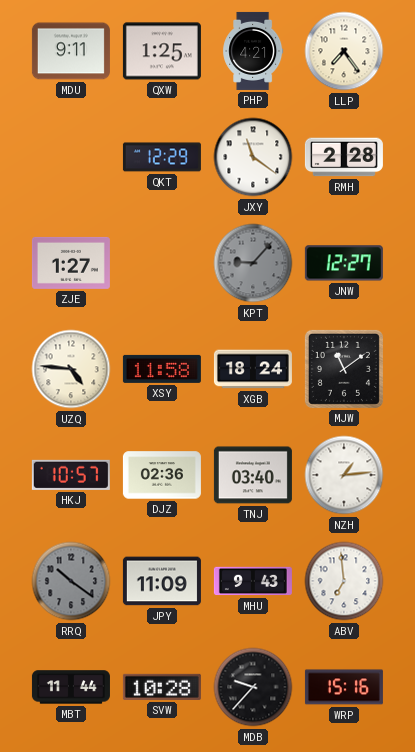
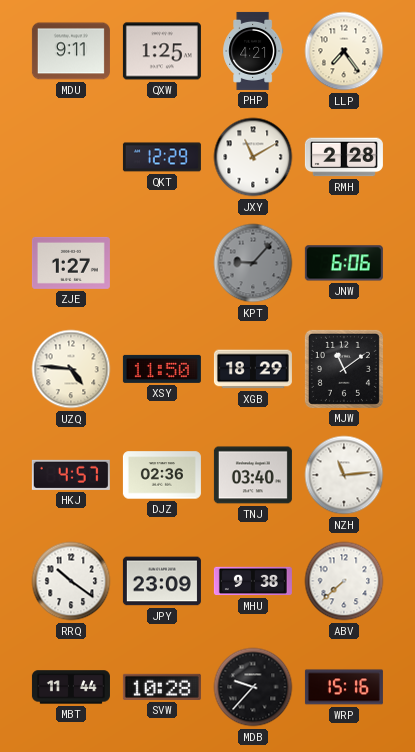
JXY: 11:21 -> 11:10
JNW: 12:27 -> 6:06
XSY: 11:58 -> 11:50
XGB: 18:24 -> 18:29
HKJ: 10:57 -> 4:57
NZH: 1:14 -> 11:14
RRQ dial: grey -> white
JPY: 11:09 -> 23:09
MHU: 9:43 -> 9:38
ABV: 6:59 -> 7:38
